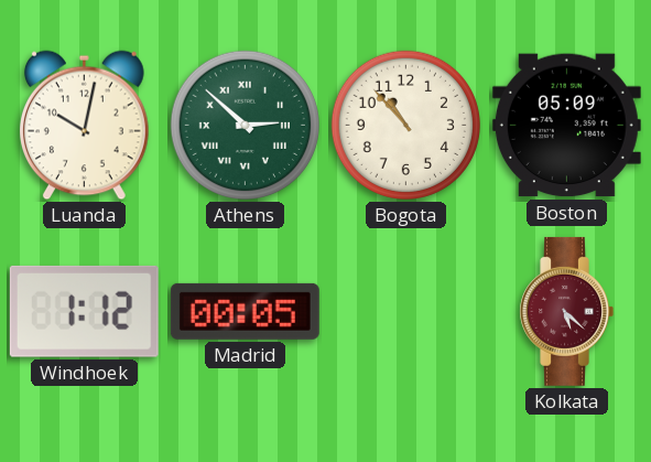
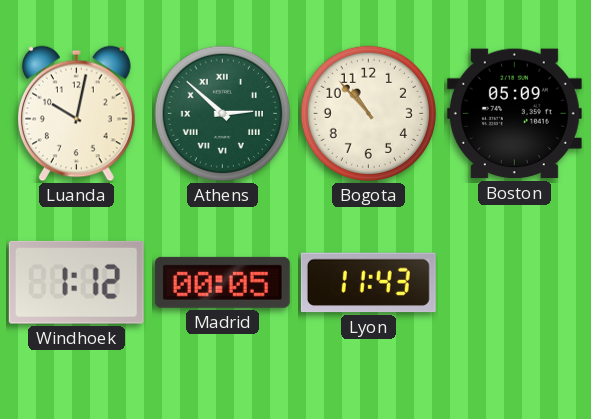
Lyon: none -> 11:43
Kolkata: 5:22 -> none
